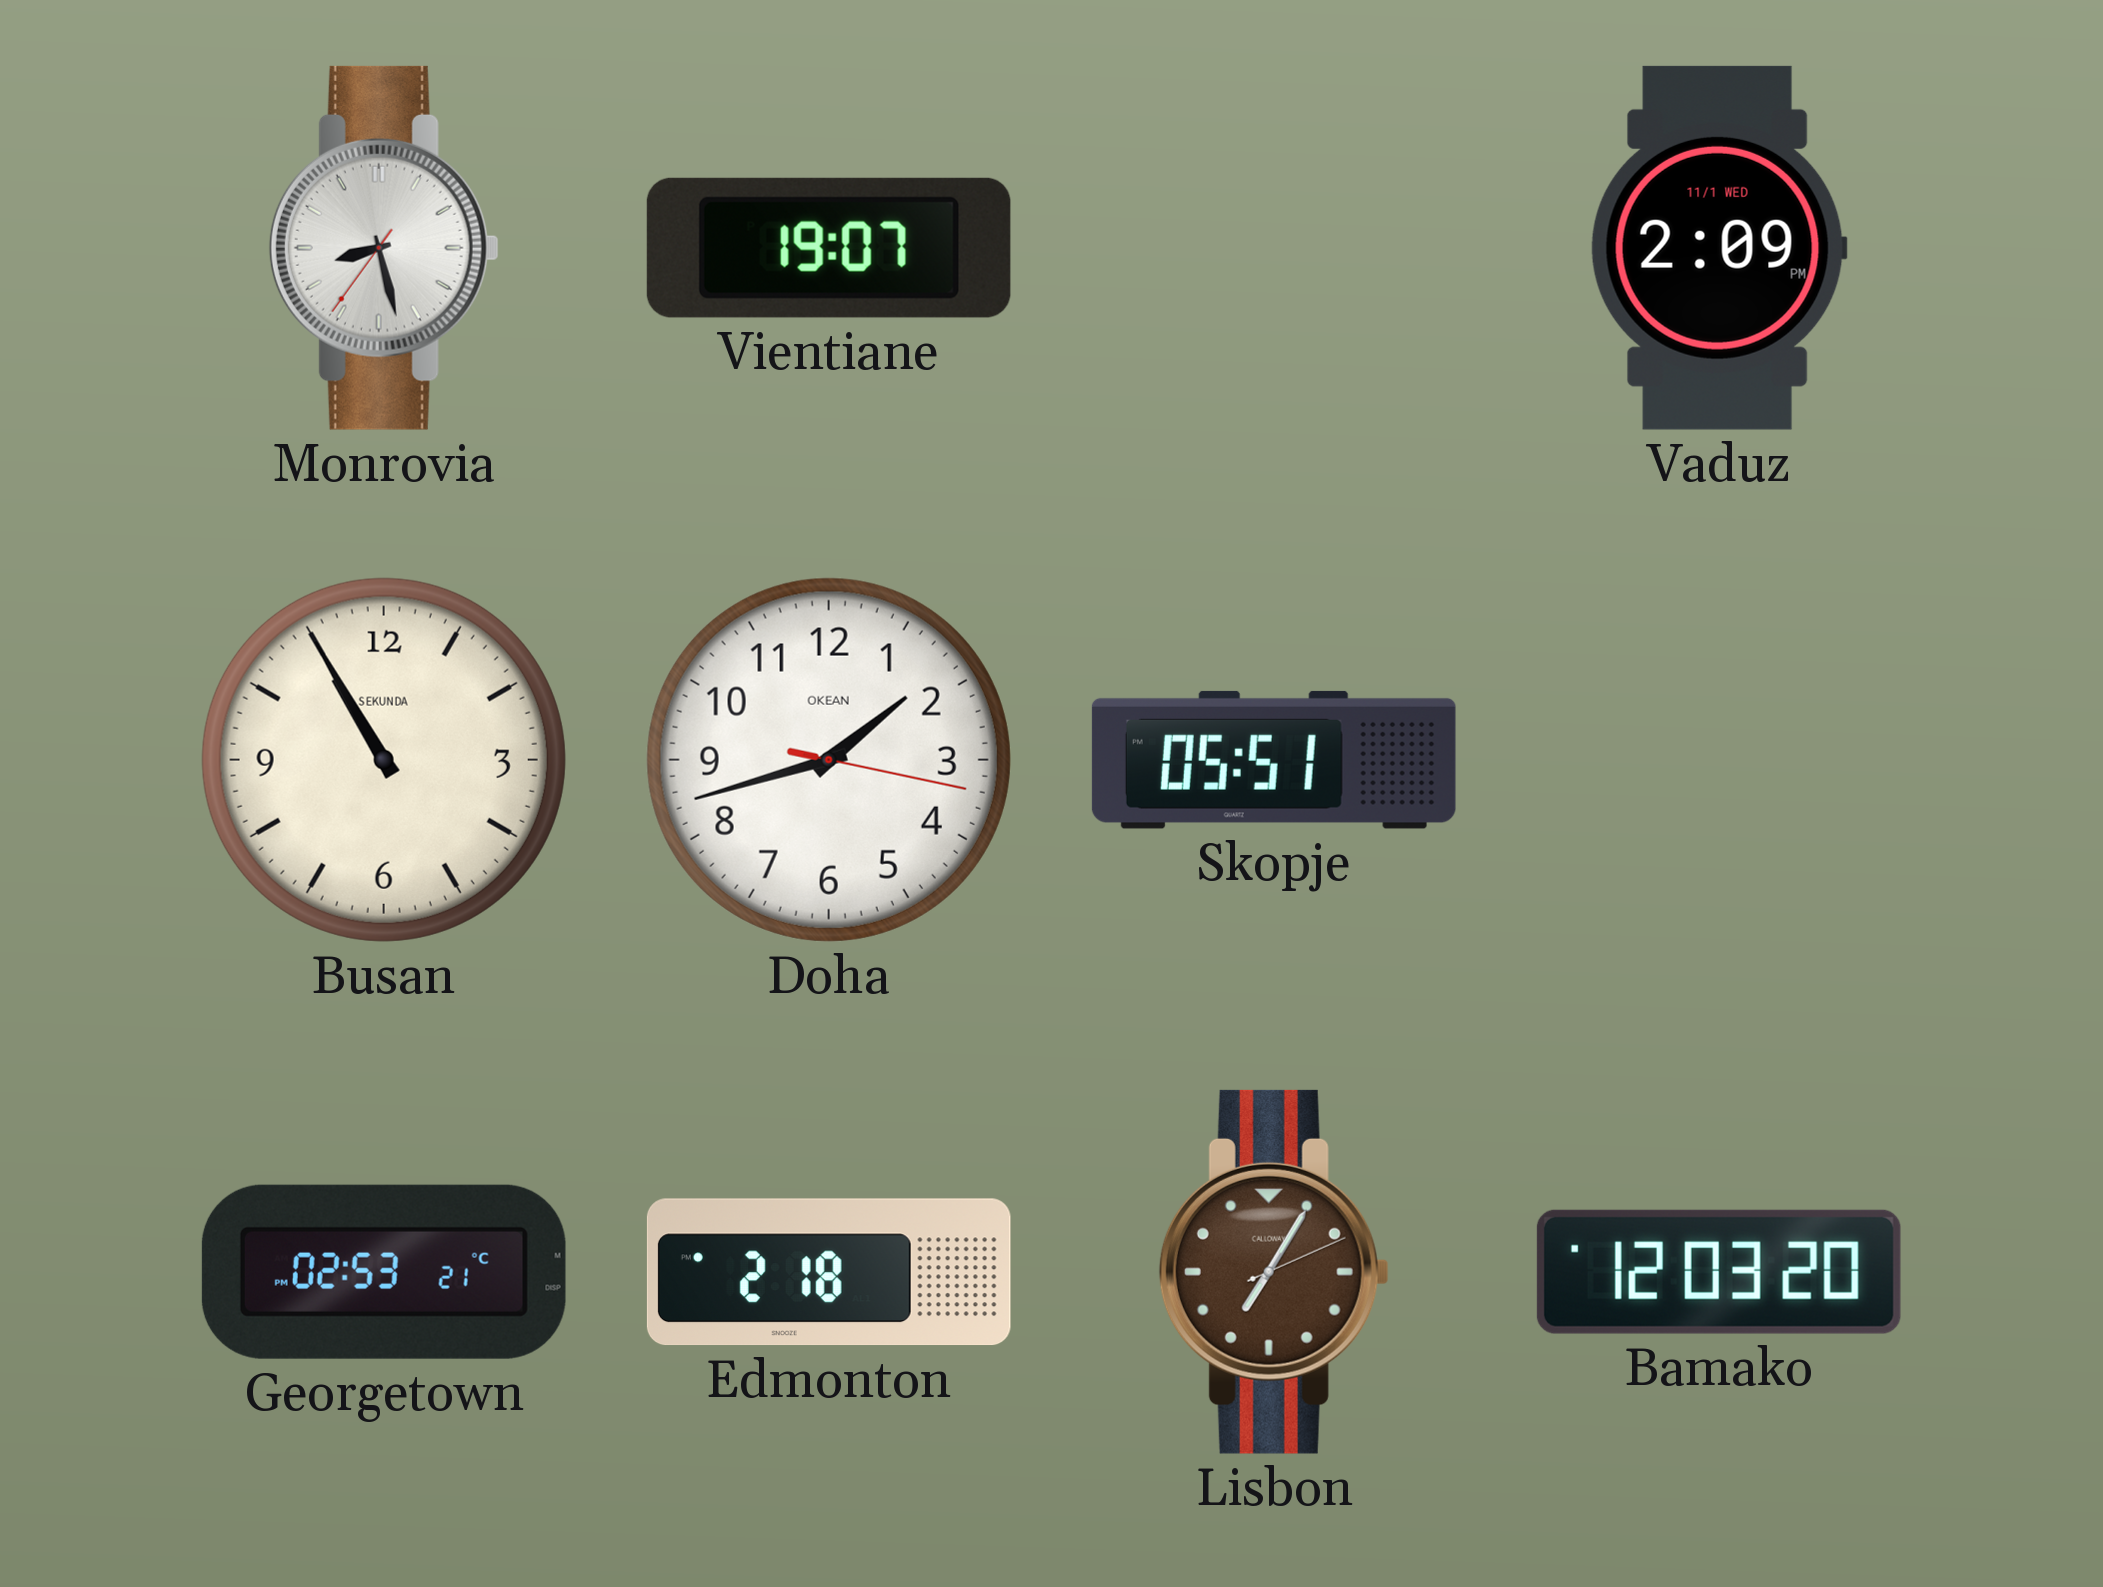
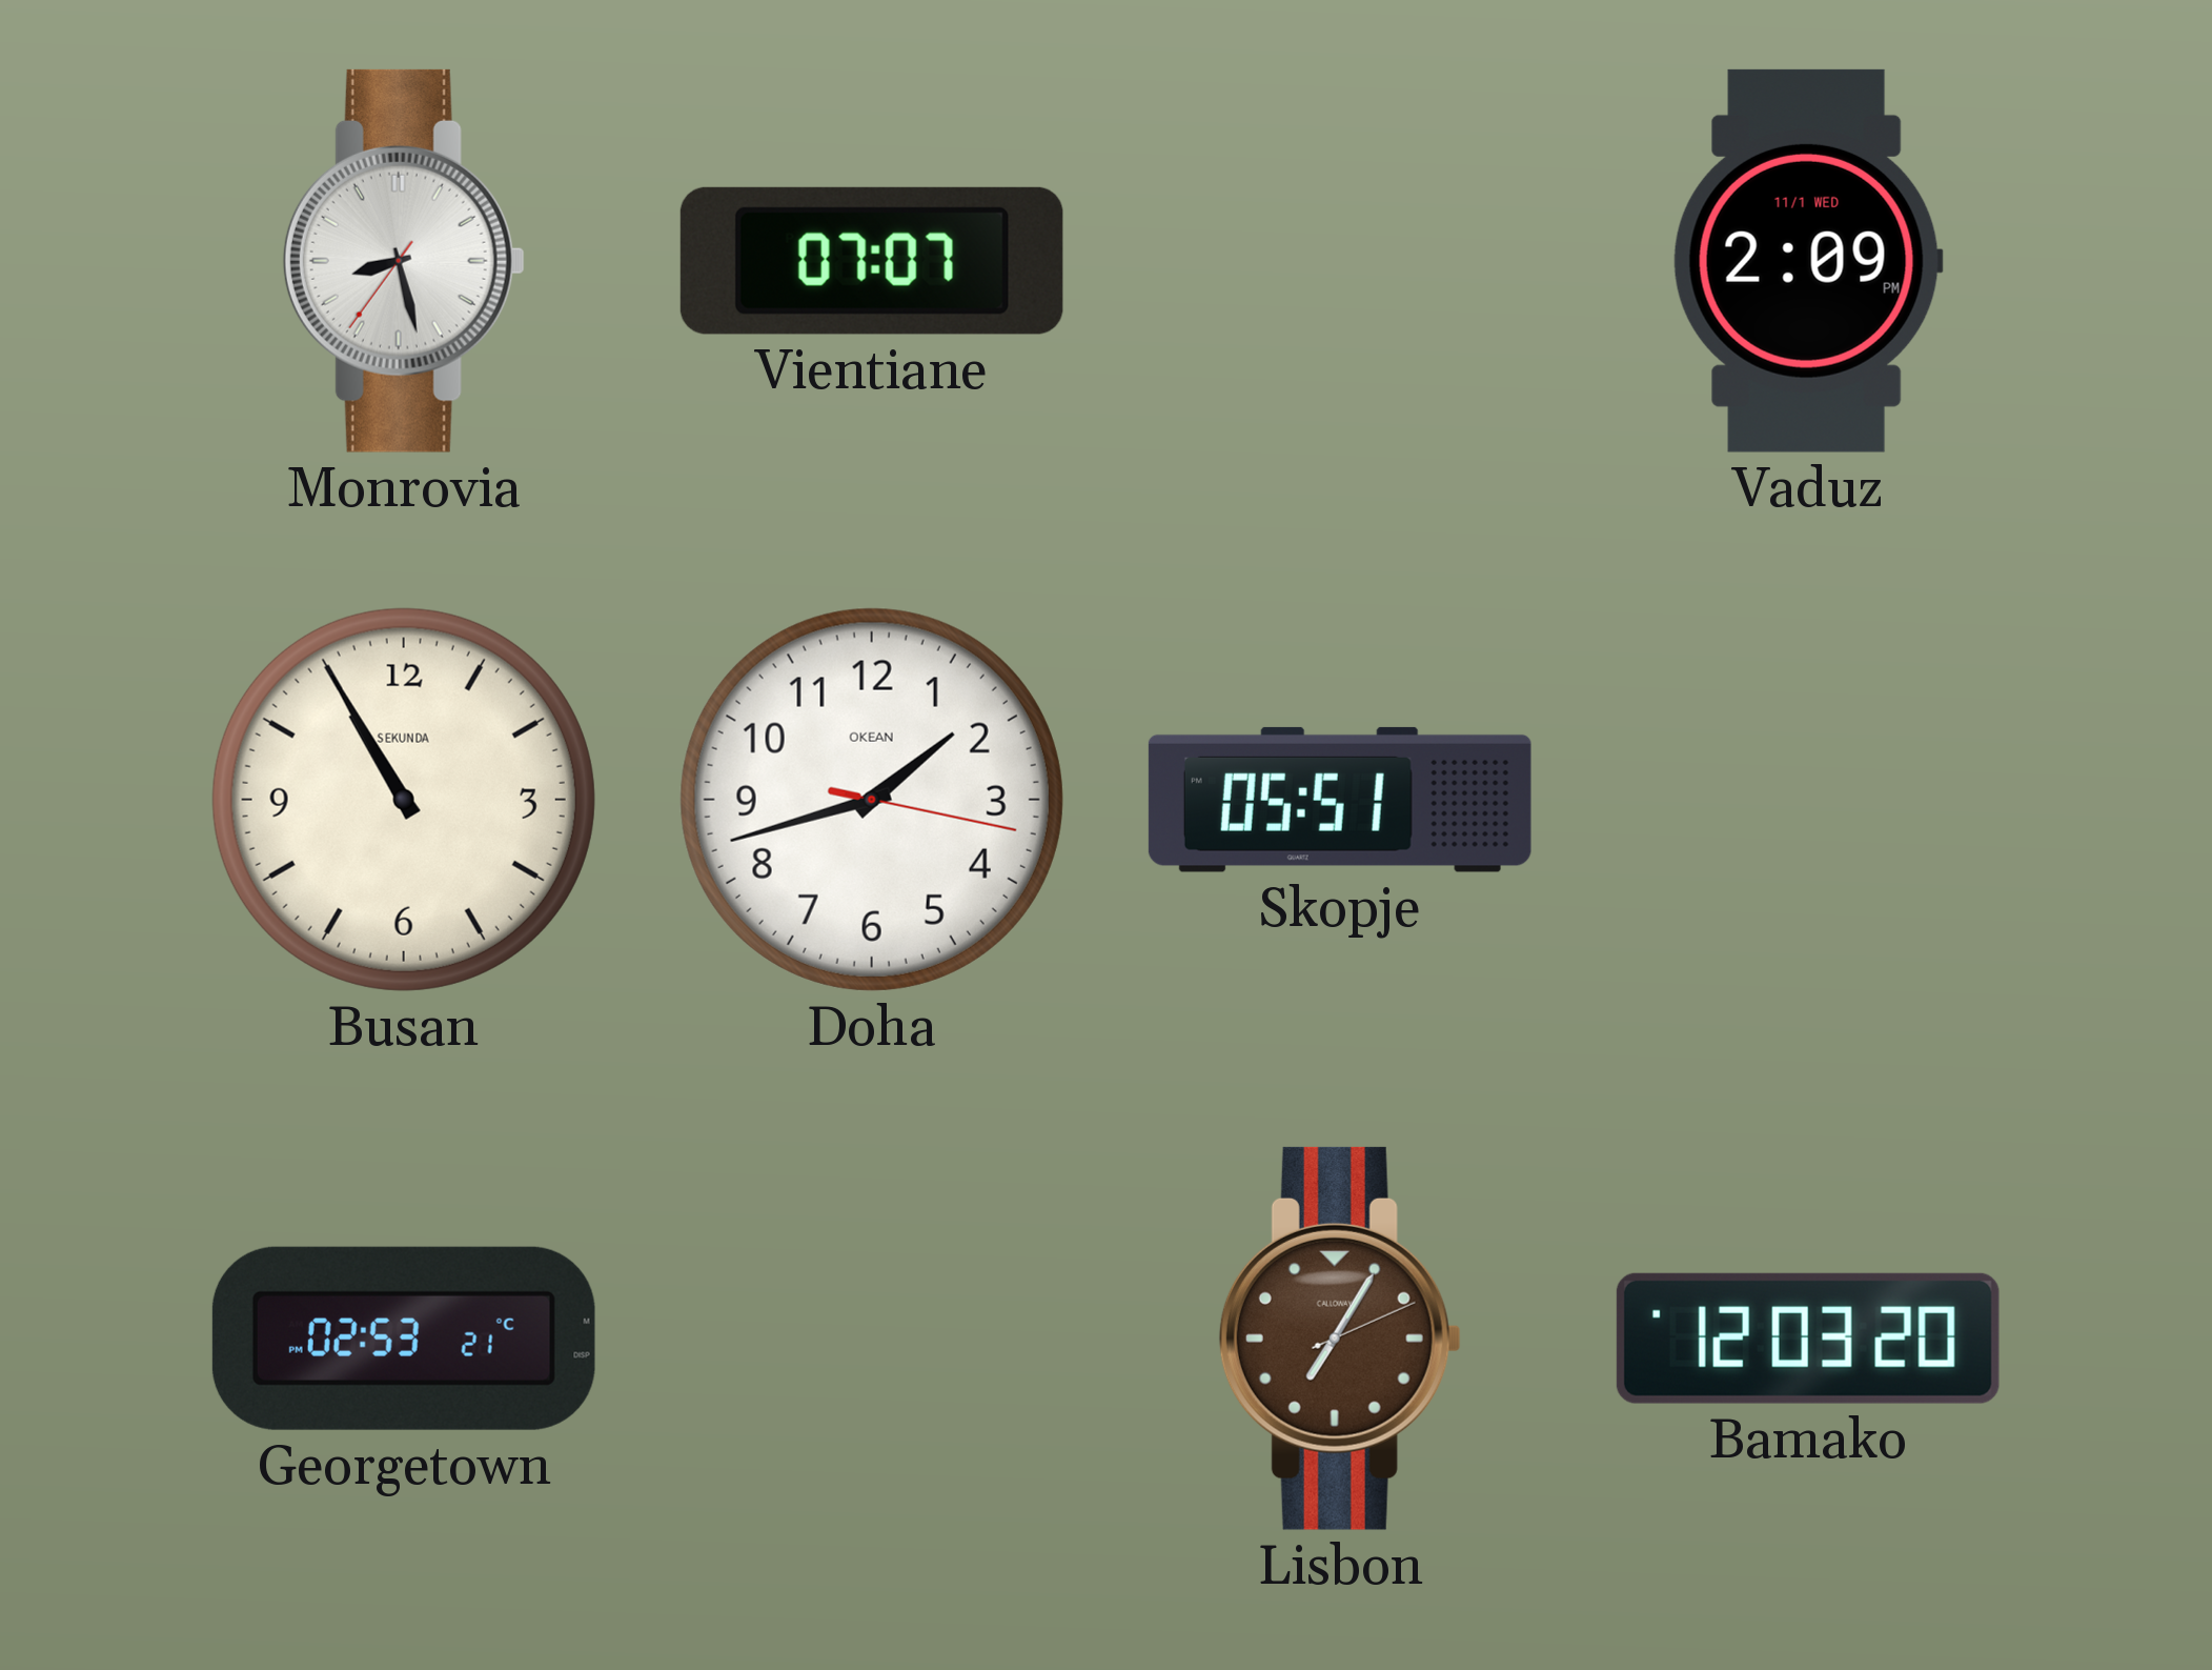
Vientiane: 19:07 -> 07:07
Edmonton: 2:18 -> none
